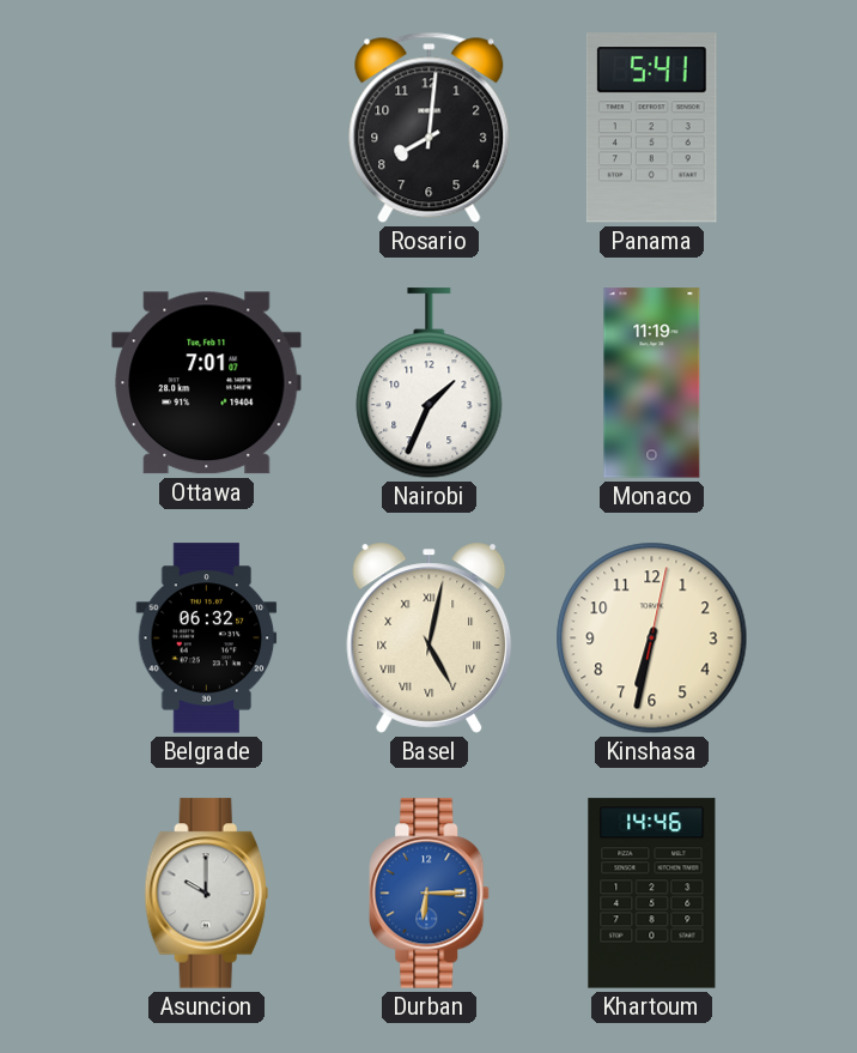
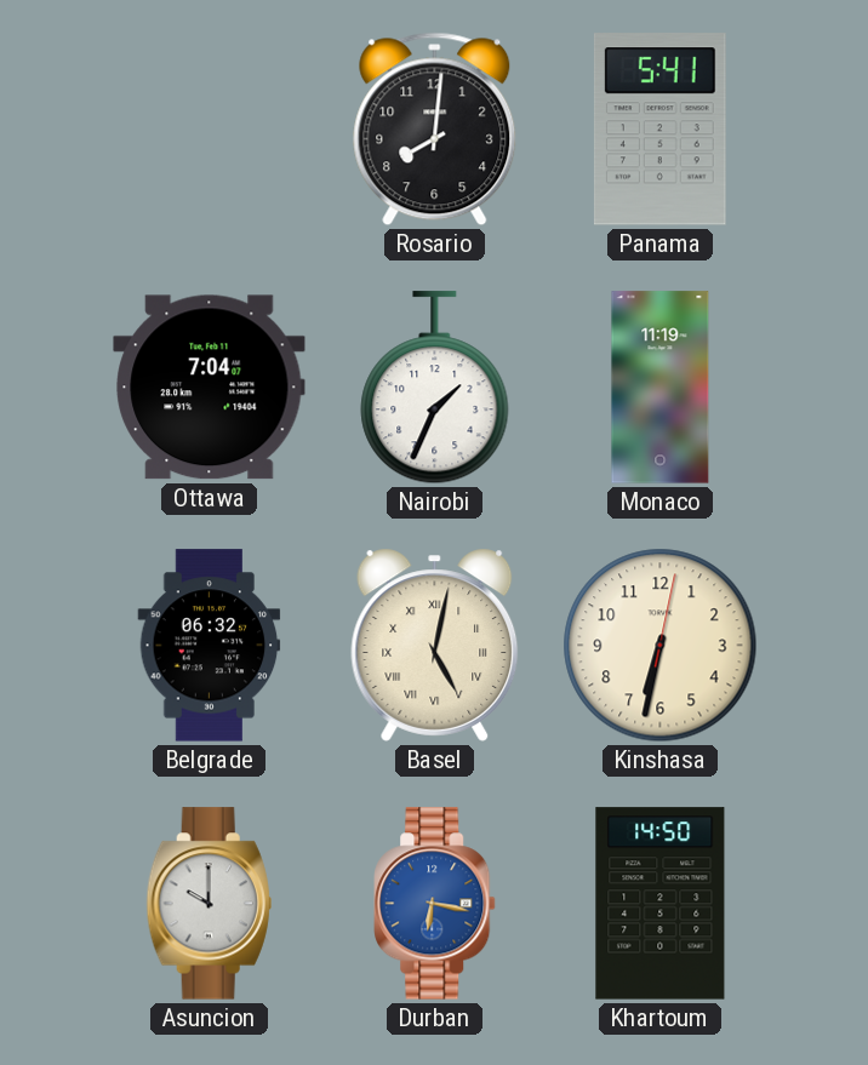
Ottawa: 7:01 -> 7:04
Durban: 6:15 -> 6:17
Khartoum: 14:46 -> 14:50
